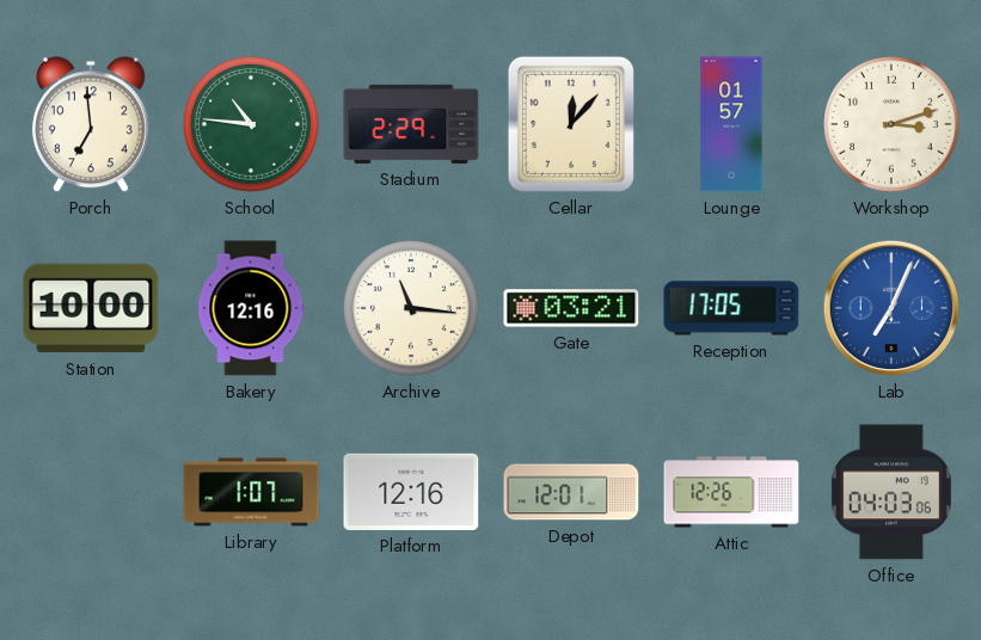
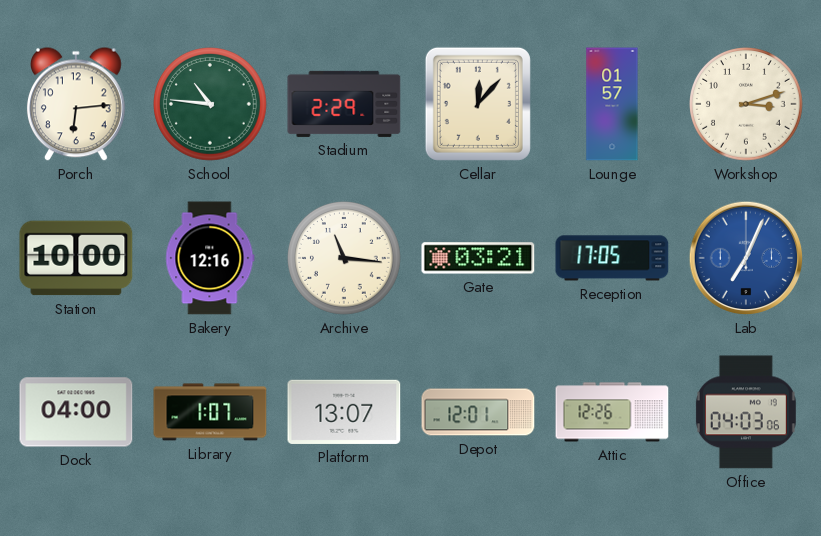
Porch: 6:59 -> 6:14
Dock: none -> 04:00
Platform: 12:16 -> 13:07
